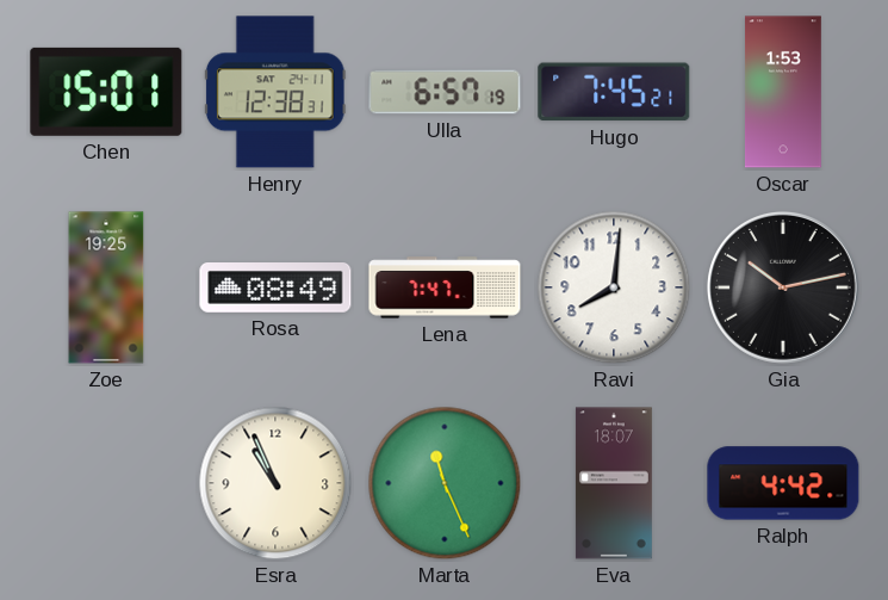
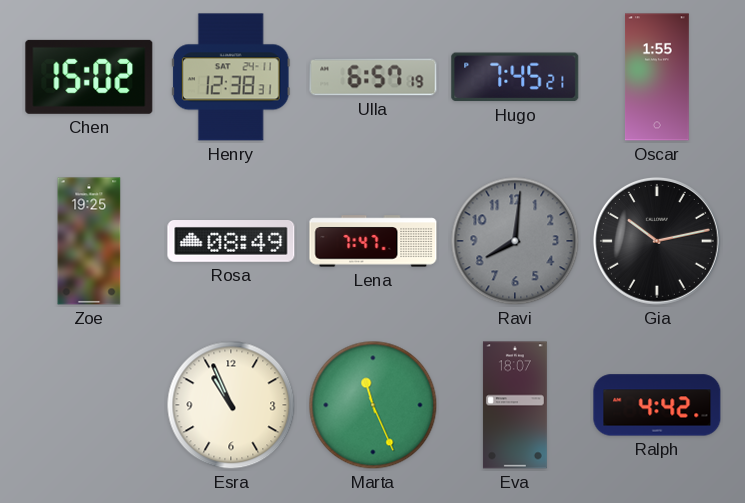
Chen: 15:01 -> 15:02
Oscar: 1:53 -> 1:55
Ravi dial: white -> grey
